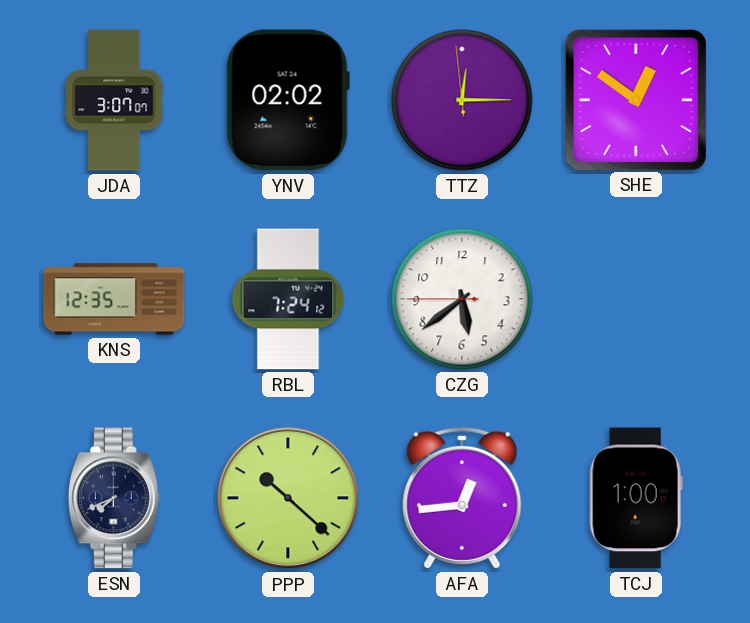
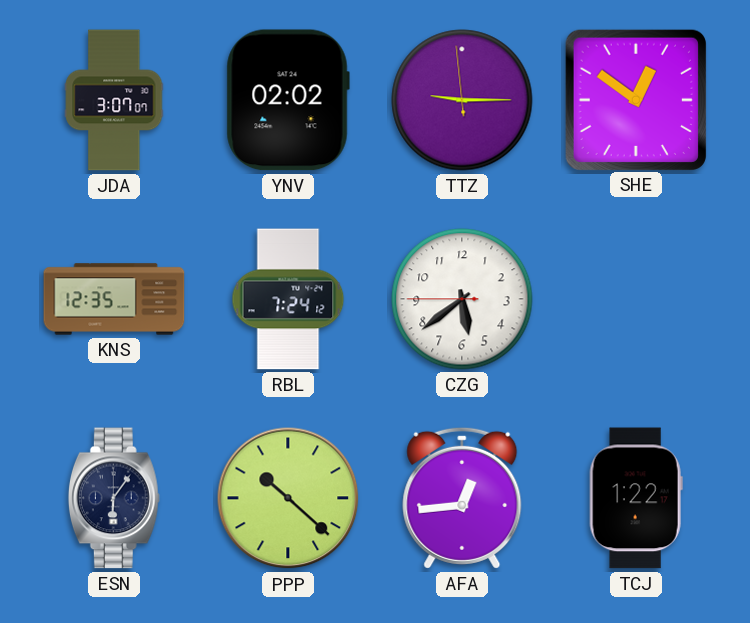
TTZ: 12:14 -> 9:14
ESN: 7:41 -> 6:06
TCJ: 1:00 -> 1:22
